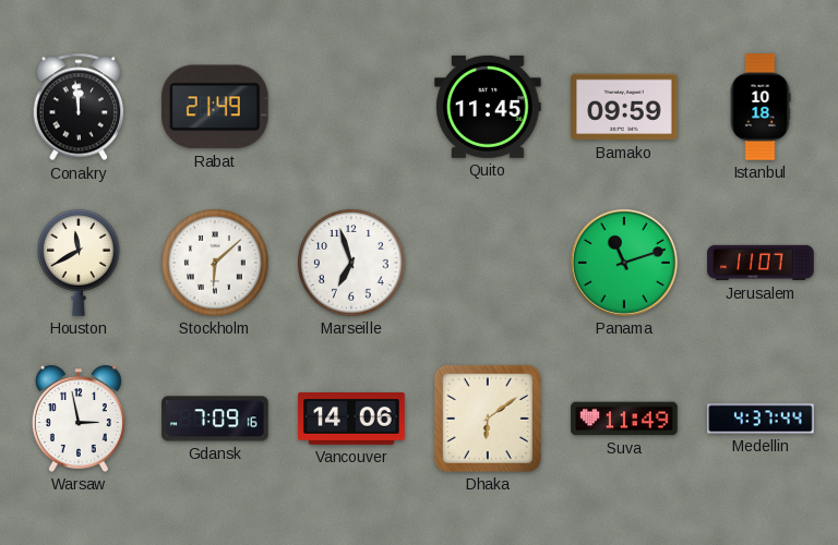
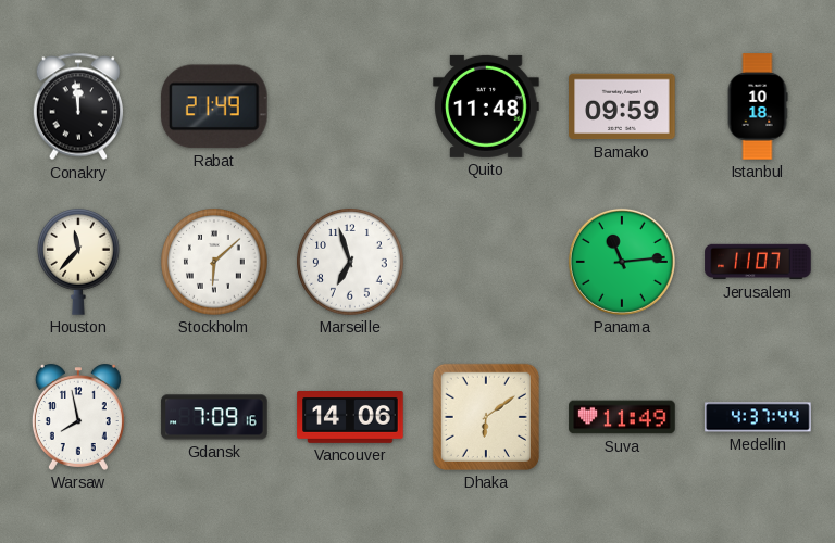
Quito: 11:45 -> 11:48
Houston: 11:40 -> 11:37
Panama: 11:12 -> 11:14
Warsaw: 2:58 -> 7:58
